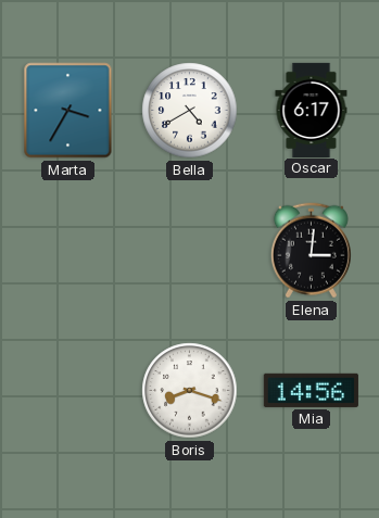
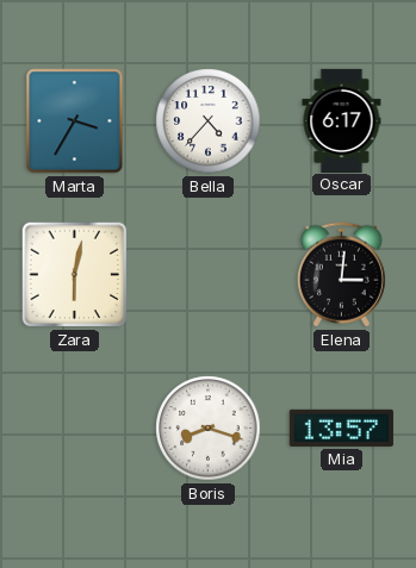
Bella: 4:40 -> 4:37
Zara: none -> 6:02
Mia: 14:56 -> 13:57
